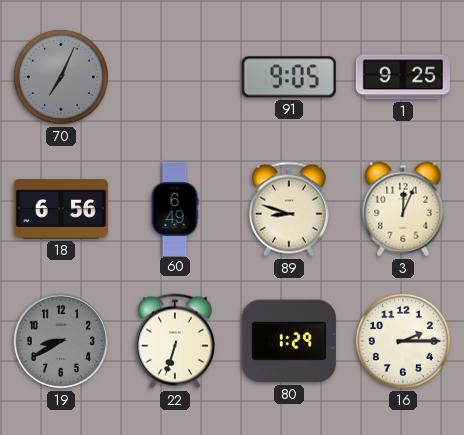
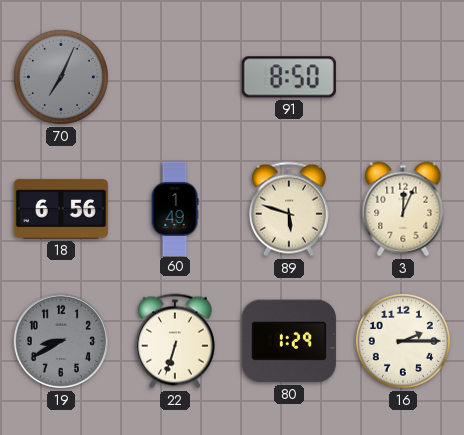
91: 9:05 -> 8:50
1: 9:25 -> none
60: 6:49 -> 1:49
89: 8:48 -> 5:48
